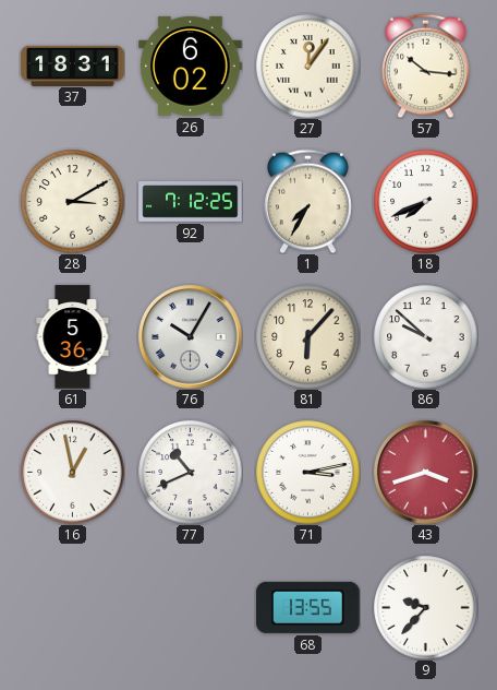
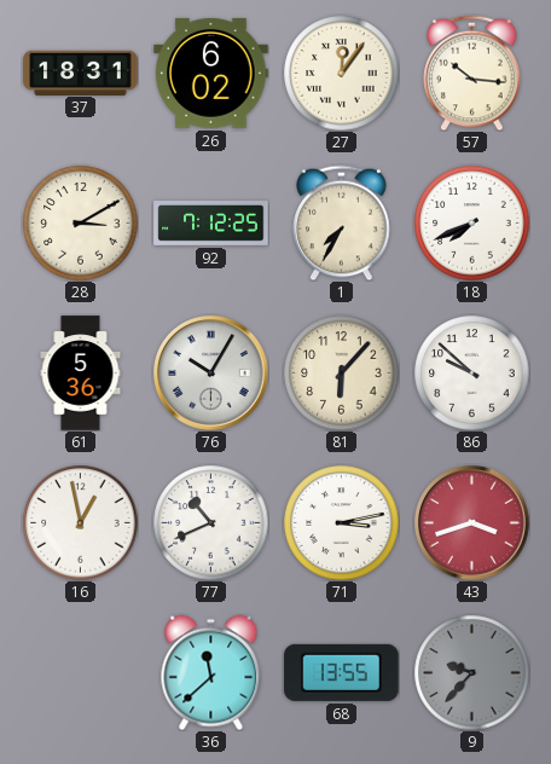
36: none -> 11:38
9 dial: white -> grey
